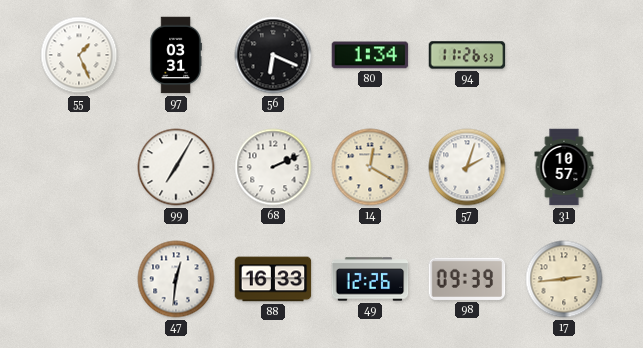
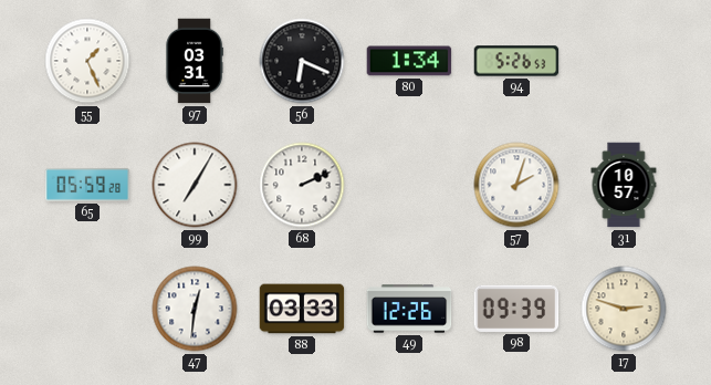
94: 11:26 -> 5:26
65: none -> 05:59
14: 12:20 -> none
88: 16:33 -> 03:33
17: 2:44 -> 2:48
